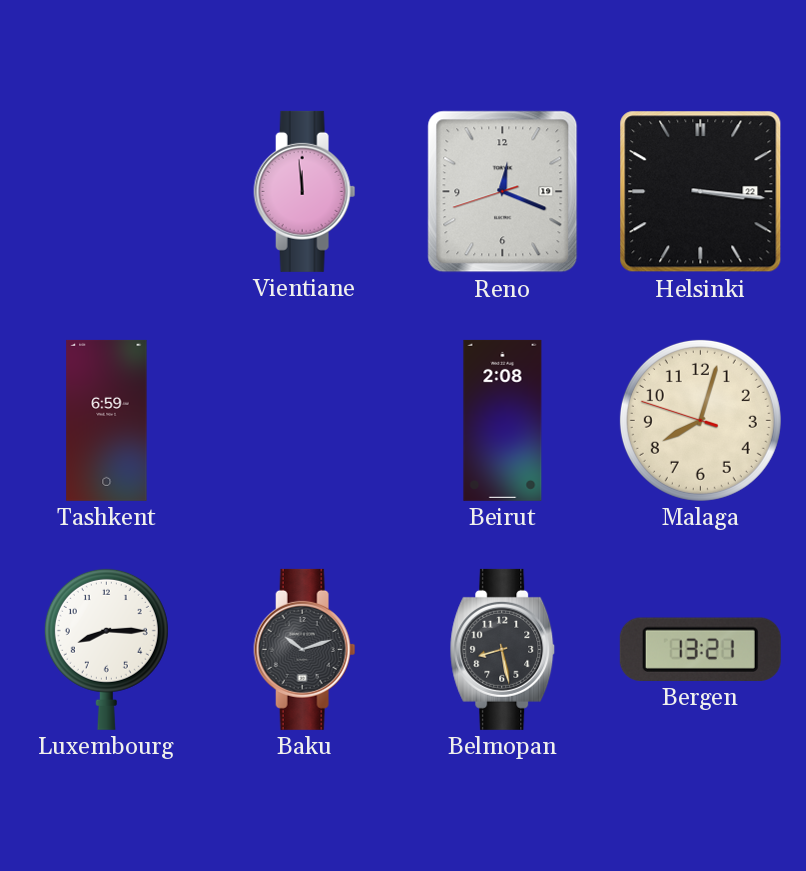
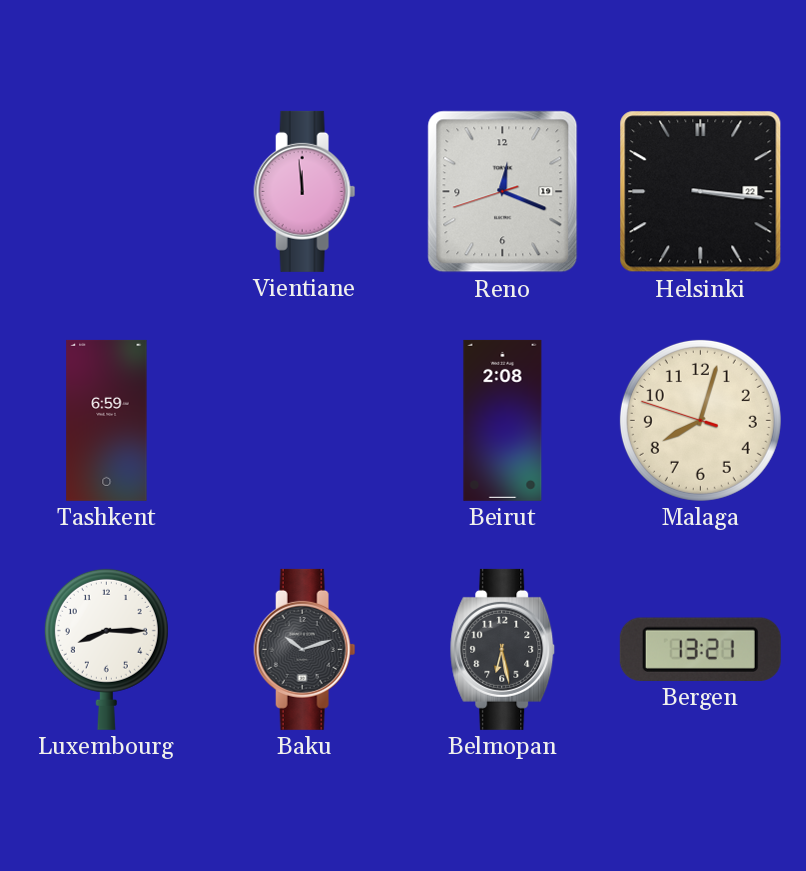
Belmopan: 8:28 -> 6:28
